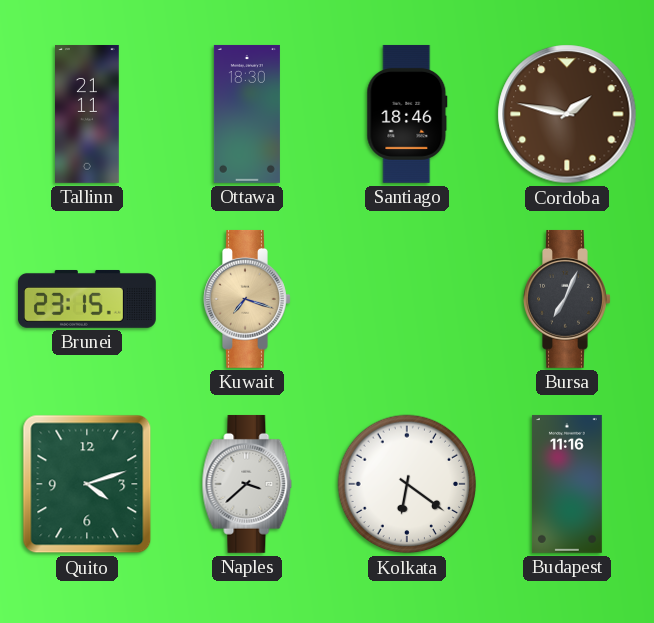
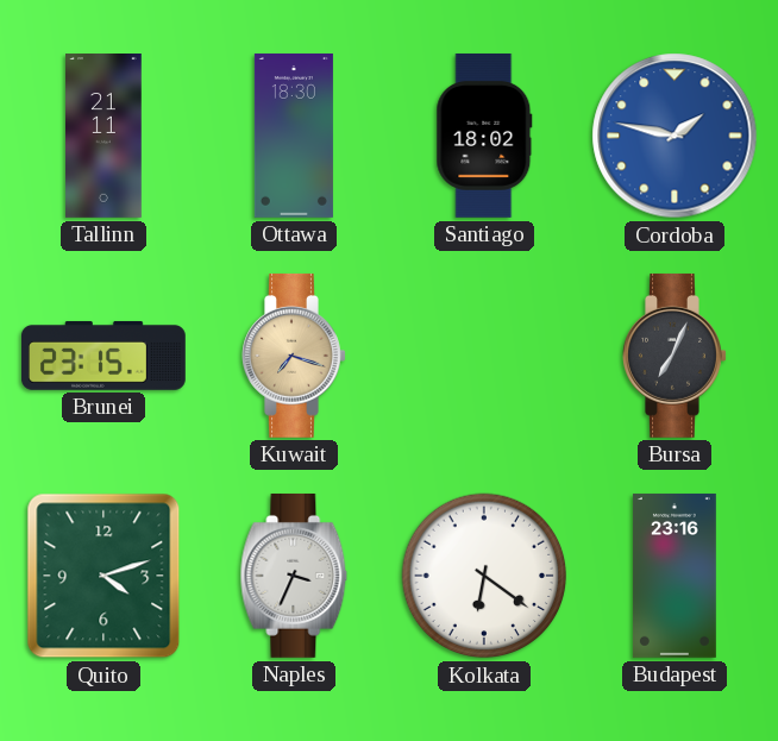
Santiago: 18:46 -> 18:02
Cordoba dial: brown -> blue
Naples: 3:38 -> 3:34
Budapest: 11:16 -> 23:16
